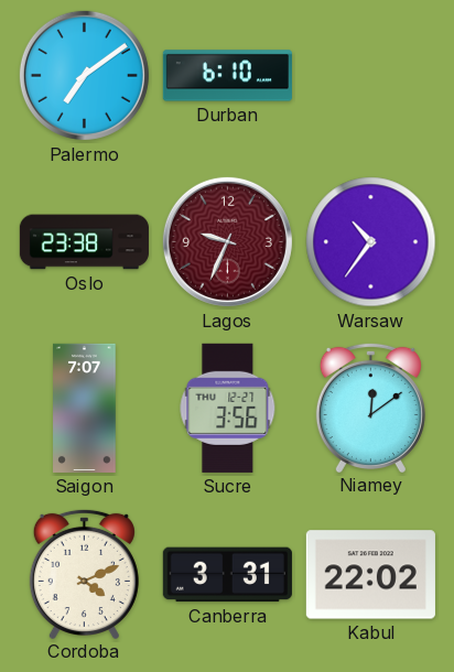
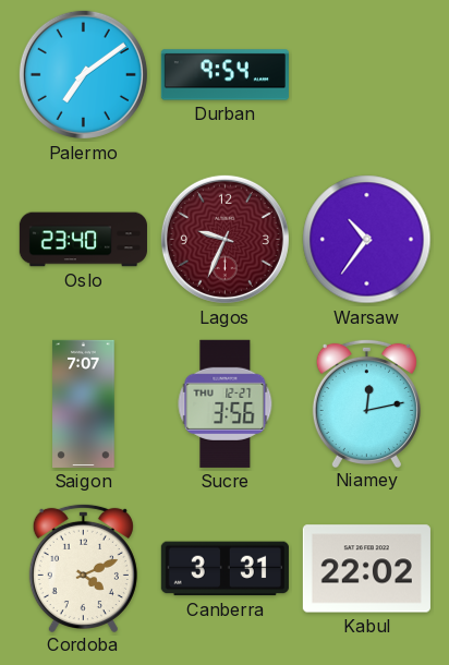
Durban: 6:10 -> 9:54
Oslo: 23:38 -> 23:40
Niamey: 12:09 -> 12:13
